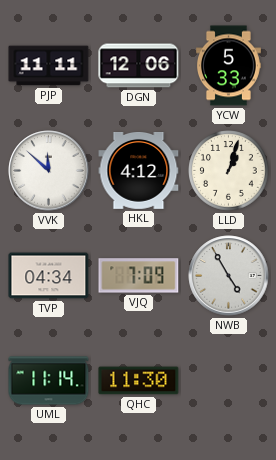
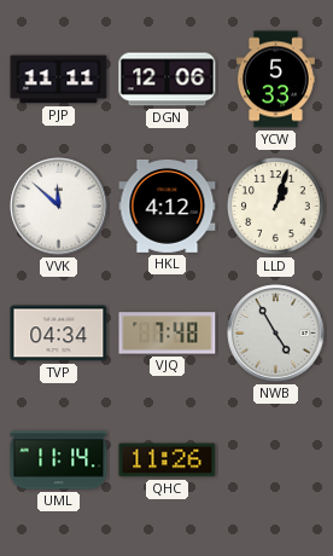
VJQ: 7:09 -> 7:48
QHC: 11:30 -> 11:26
